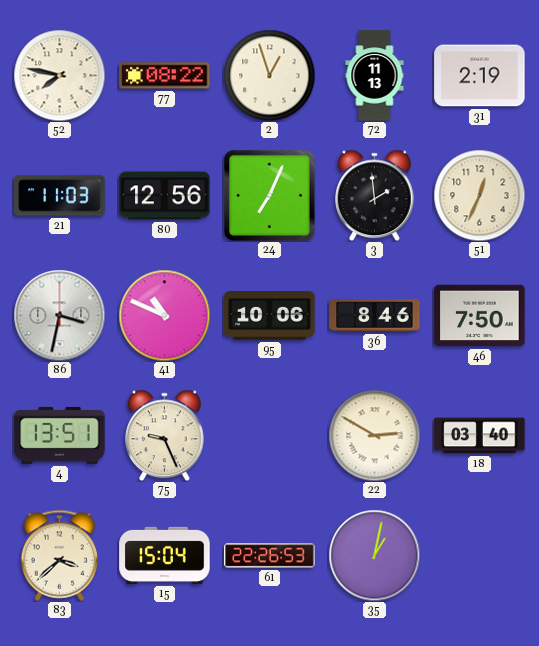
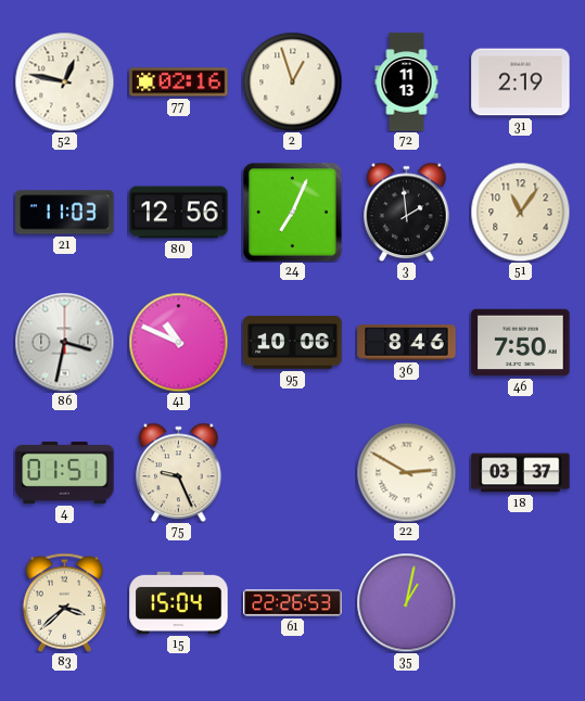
52: 7:47 -> 12:47
77: 08:22 -> 02:16
51: 12:34 -> 11:06
4: 13:51 -> 01:51
18: 03:40 -> 03:37
